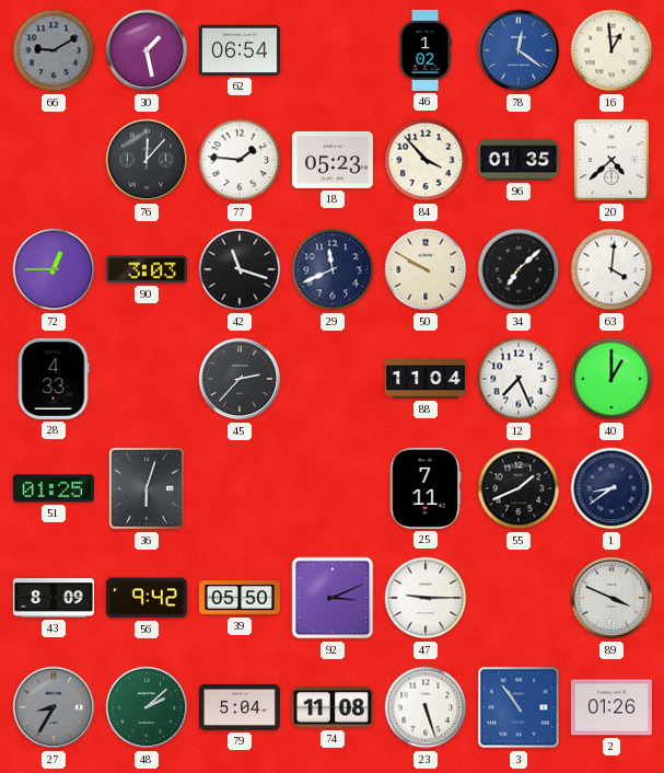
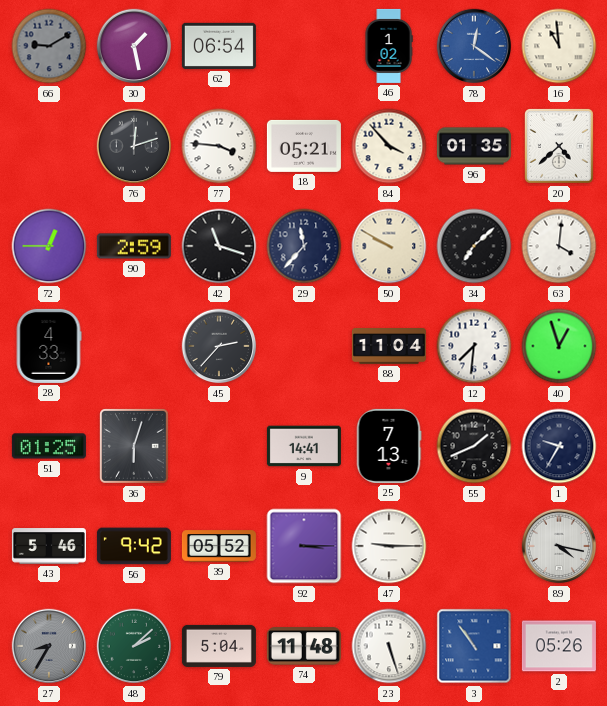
16: 12:59 -> 10:59
76: 12:07 -> 12:12
77: 1:46 -> 3:46
18: 05:23 -> 05:21
90: 3:03 -> 2:59
29: 11:41 -> 11:37
12: 7:26 -> 7:31
40: 1:00 -> 12:57
9: none -> 14:41
25: 7:11 -> 7:13
1: 8:39 -> 9:35
43: 8:09 -> 5:46
39: 05:50 -> 05:52
92: 3:11 -> 3:15
89: 3:49 -> 4:17
74: 11:08 -> 11:48
2: 01:26 -> 05:26
